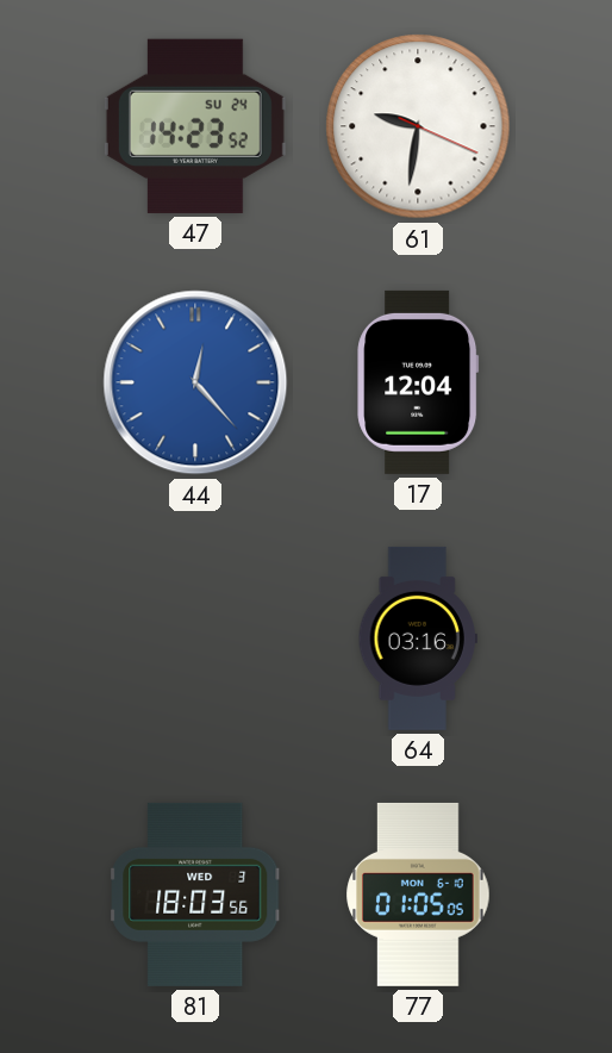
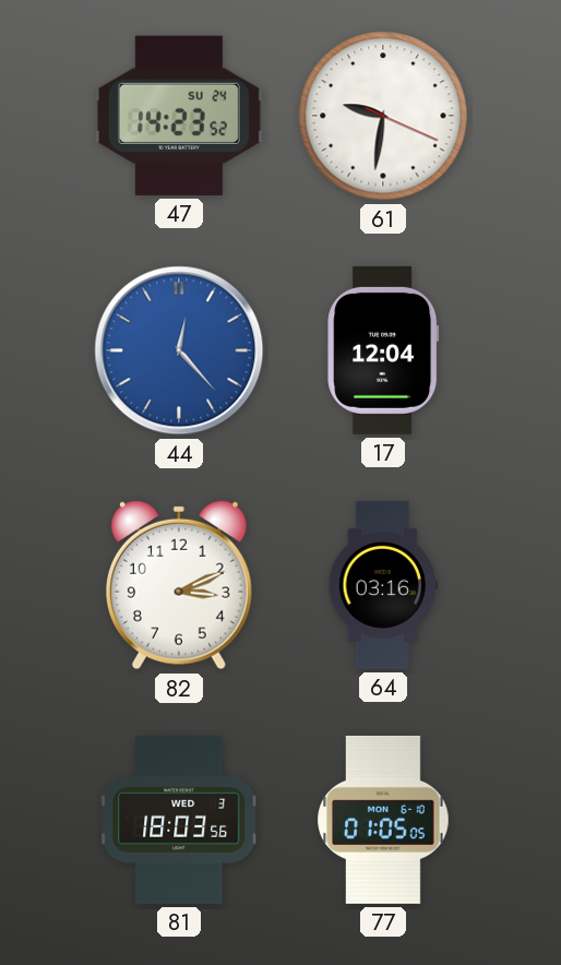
82: none -> 3:11
